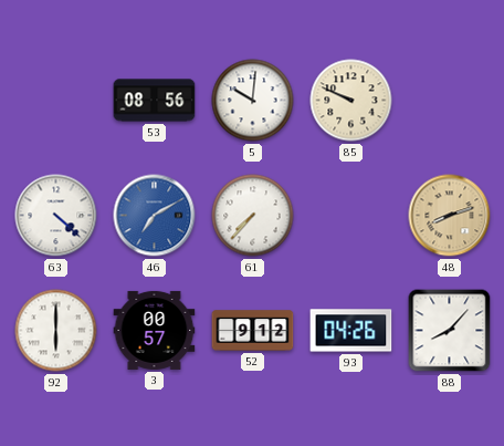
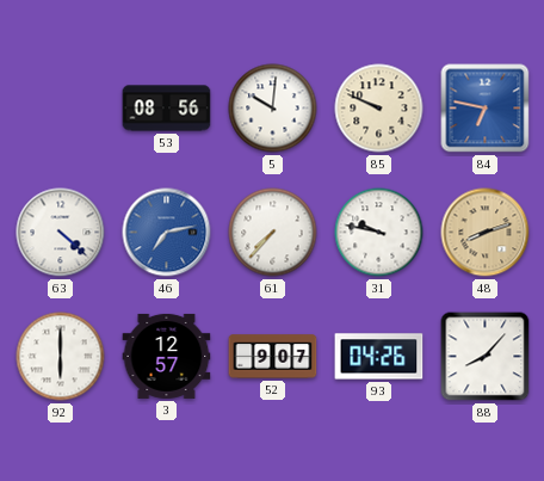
84: none -> 6:47
46: 7:10 -> 7:13
31: none -> 9:47
3: 00:57 -> 12:57
52: 9:12 -> 9:07
